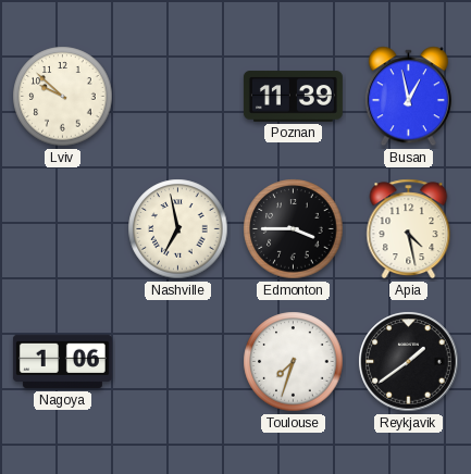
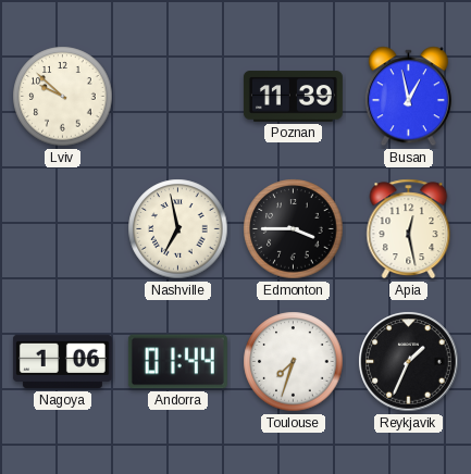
Apia: 4:28 -> 12:28
Andorra: none -> 01:44
Reykjavik: 1:39 -> 1:34
